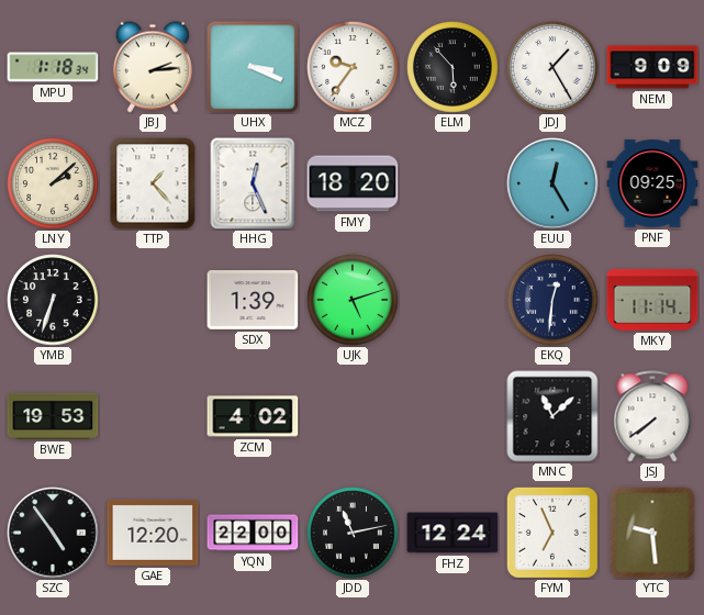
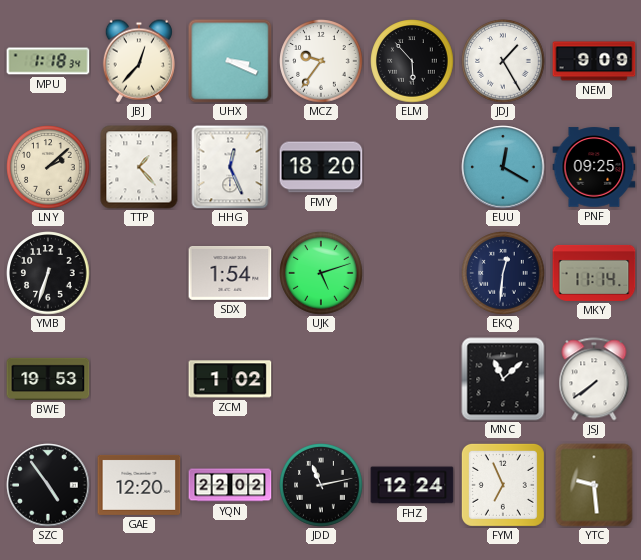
JBJ: 2:14 -> 12:37
EUU: 12:25 -> 12:20
SDX: 1:39 -> 1:54
ZCM: 4:02 -> 1:02
YQN: 22:00 -> 22:02
